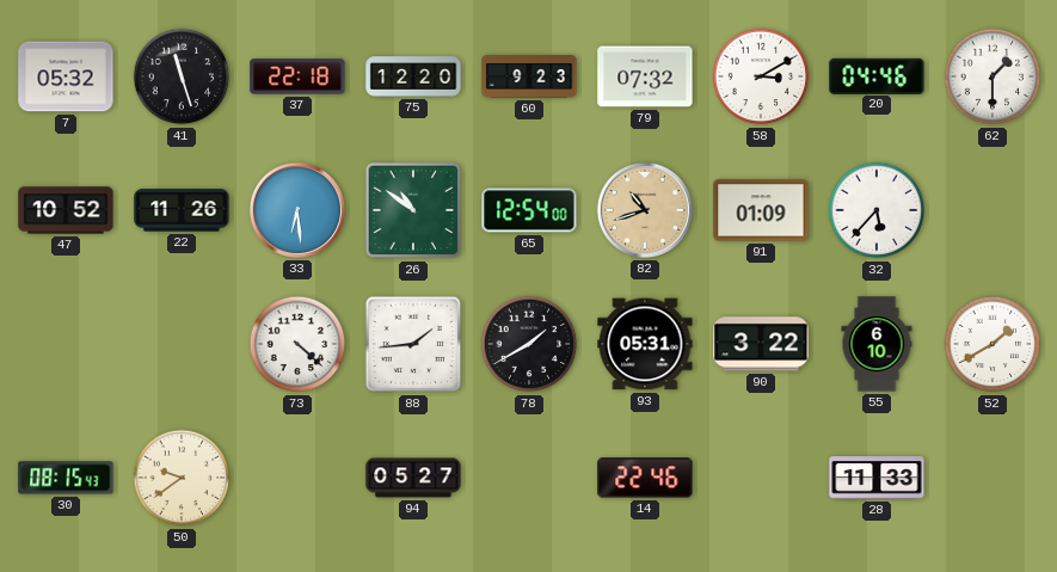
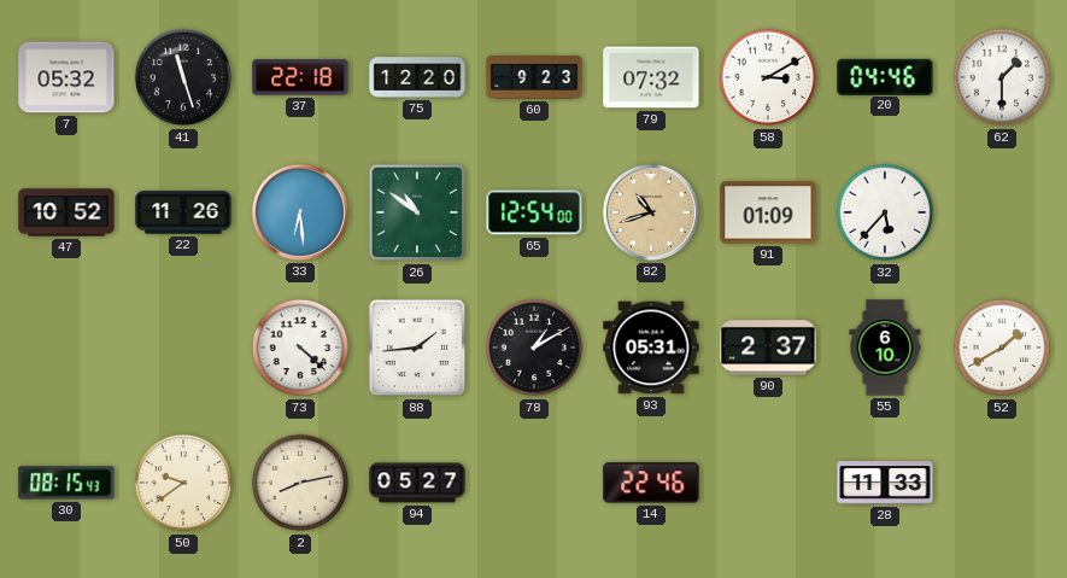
78: 1:40 -> 1:10
90: 3:22 -> 2:37
2: none -> 8:13
